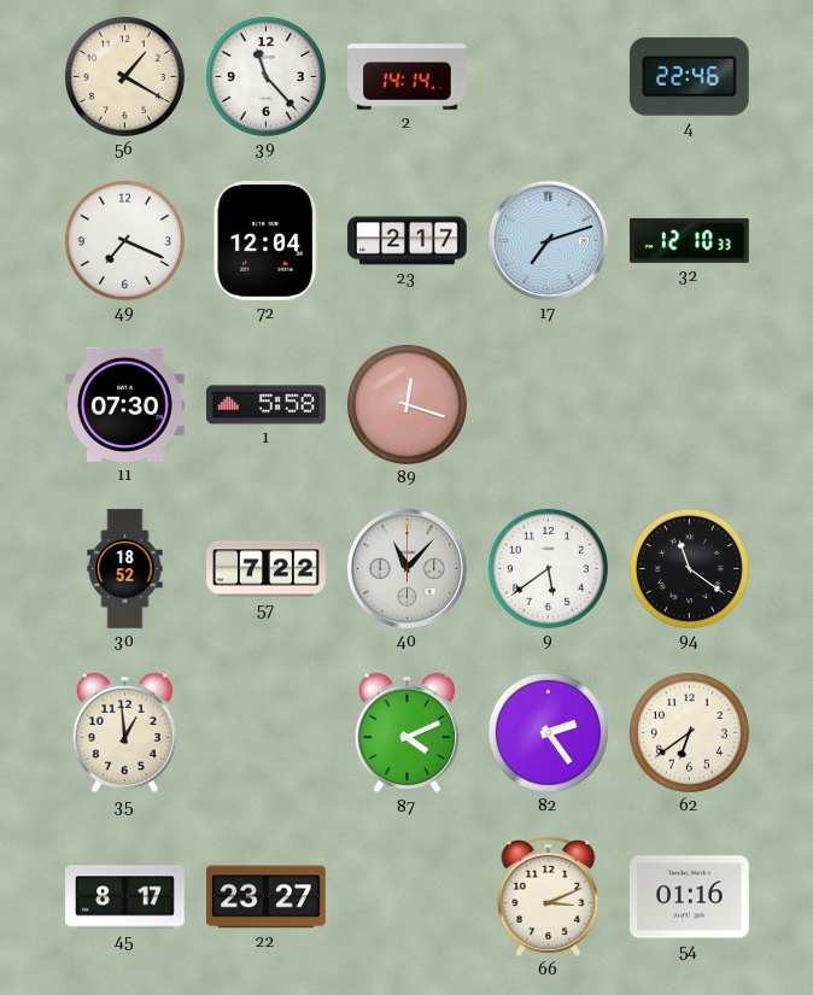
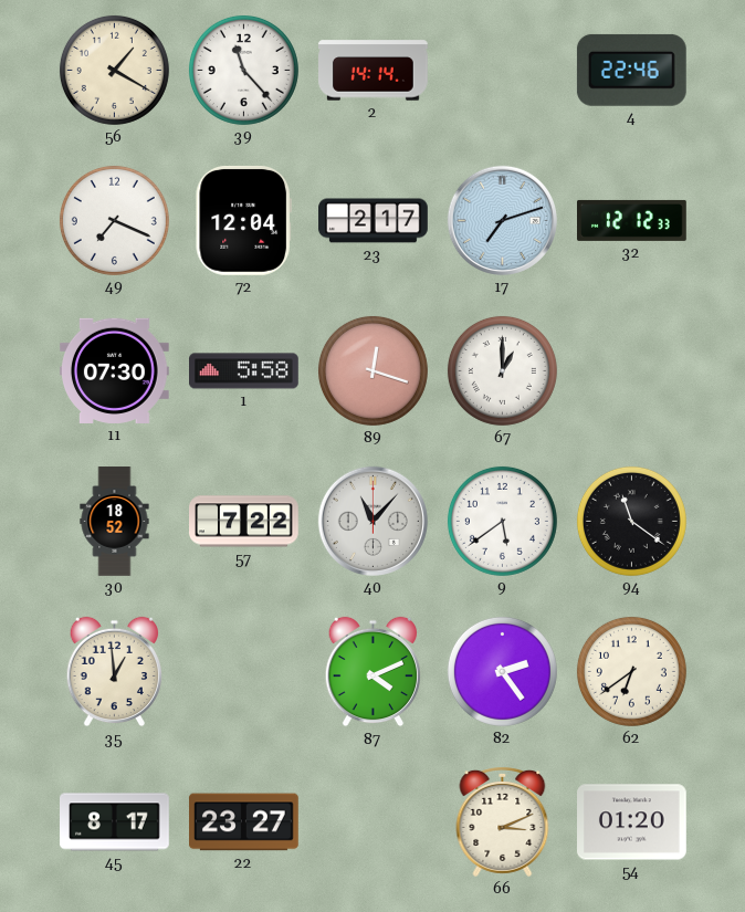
32: 12:10 -> 12:12
67: none -> 1:00
54: 01:16 -> 01:20
